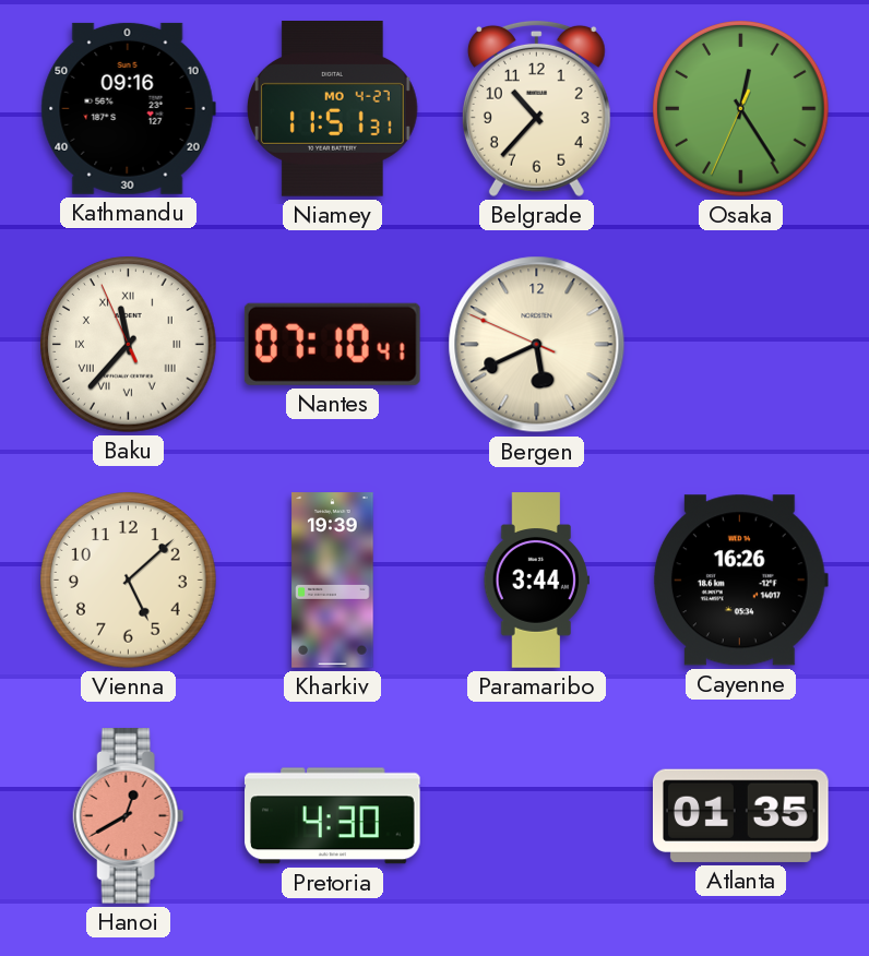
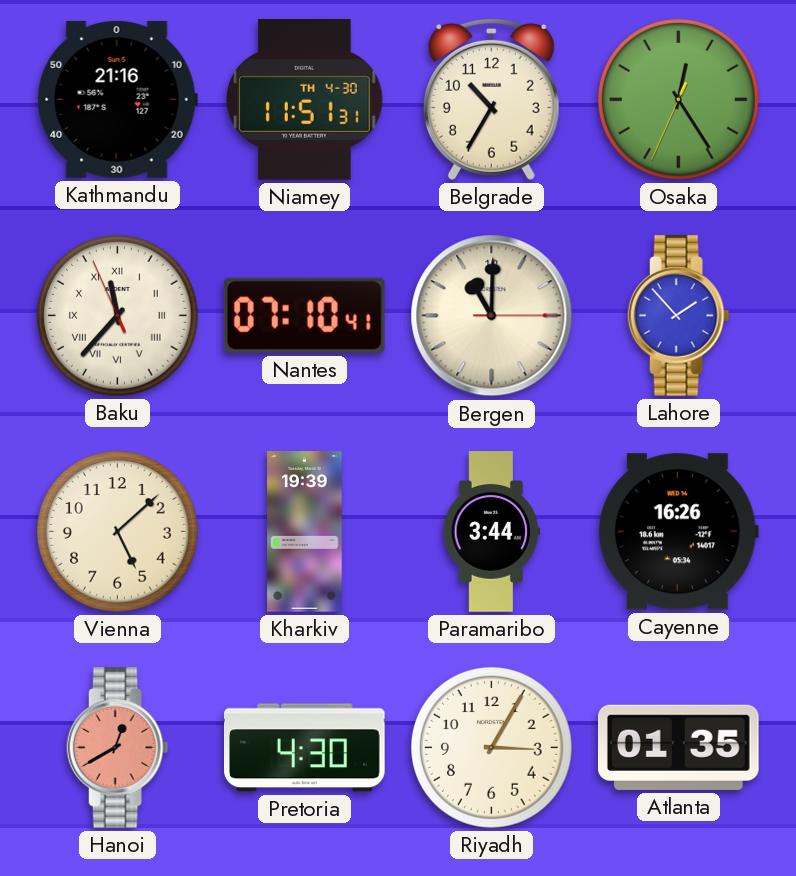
Kathmandu: 09:16 -> 21:16
Niamey date: MO 4-27 -> TH 4-30
Belgrade: 10:37 -> 10:35
Bergen: 5:40 -> 11:00
Lahore: none -> 1:53
Riyadh: none -> 3:05
